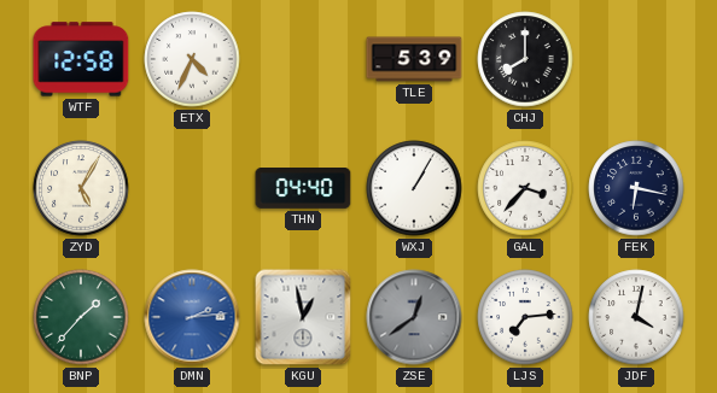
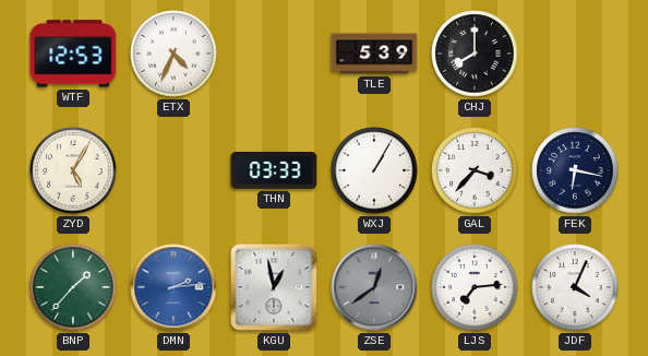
WTF: 12:58 -> 12:53
THN: 04:40 -> 03:33
JDF: 4:02 -> 4:04
